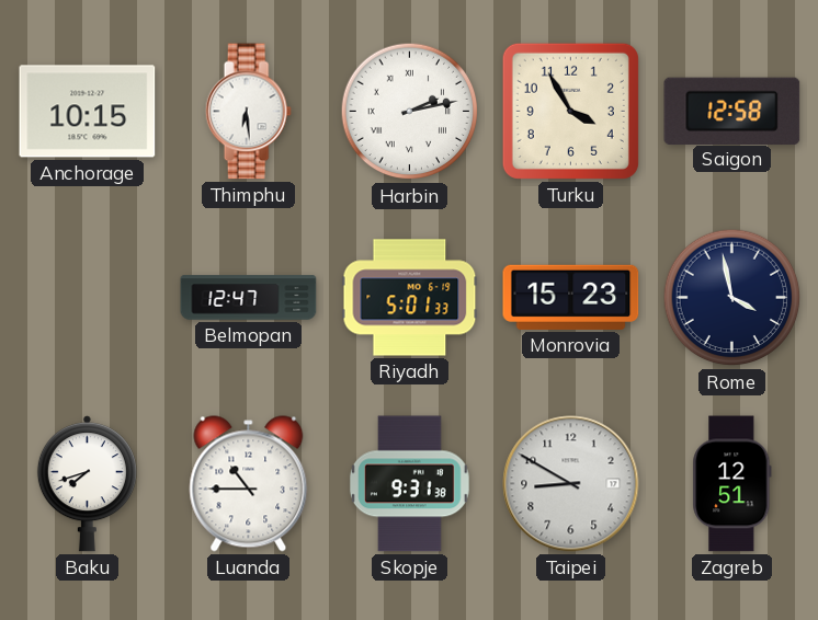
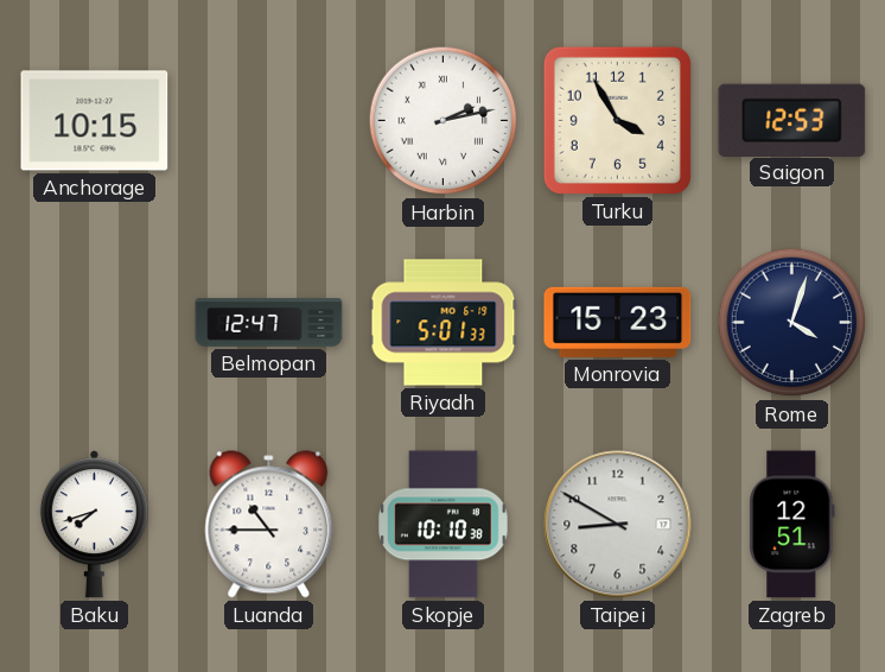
Thimphu: 6:29 -> none
Saigon: 12:58 -> 12:53
Rome: 3:58 -> 4:03
Skopje: 9:31 -> 10:10
